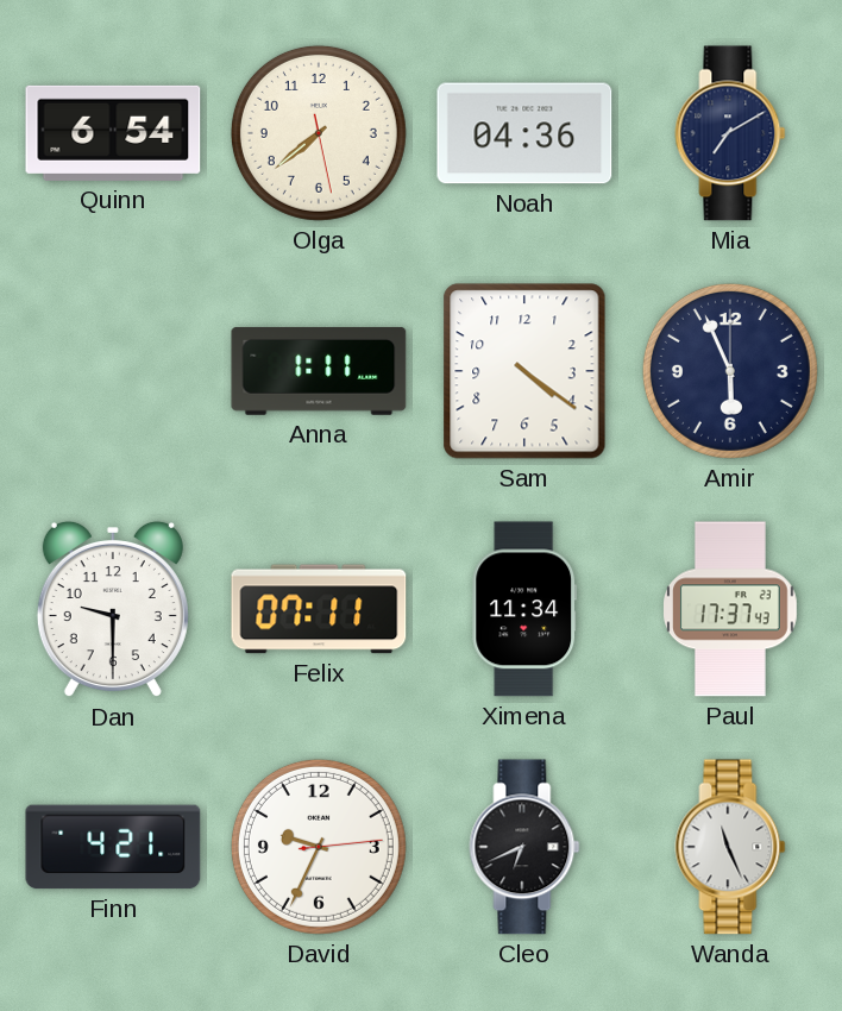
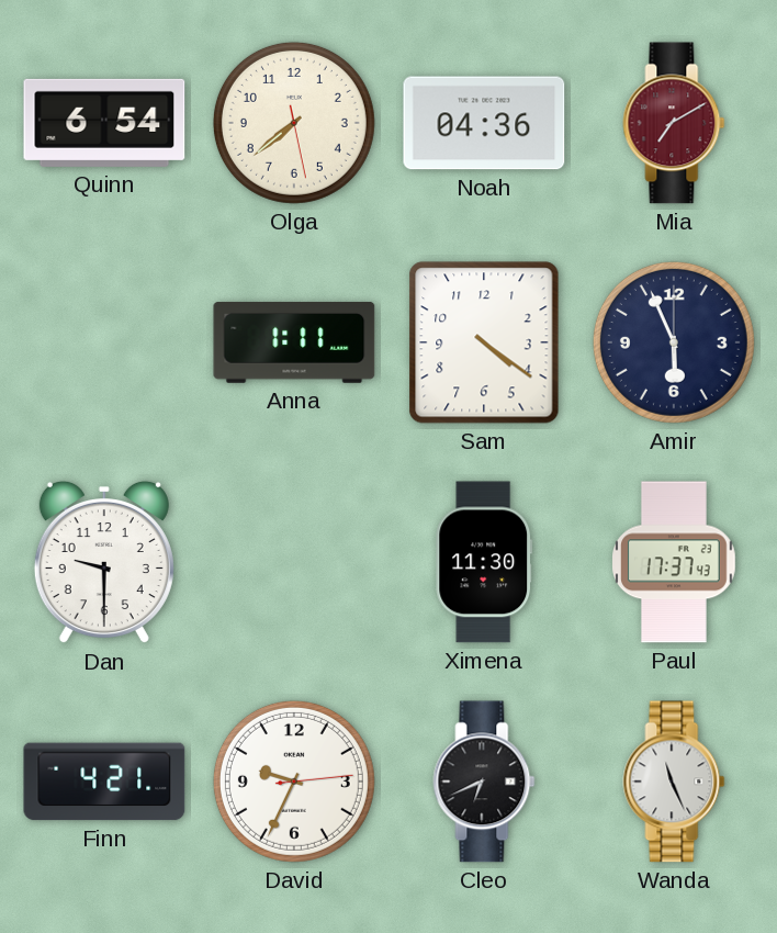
Mia dial: navy -> burgundy
Felix: 07:11 -> none
Ximena: 11:34 -> 11:30
